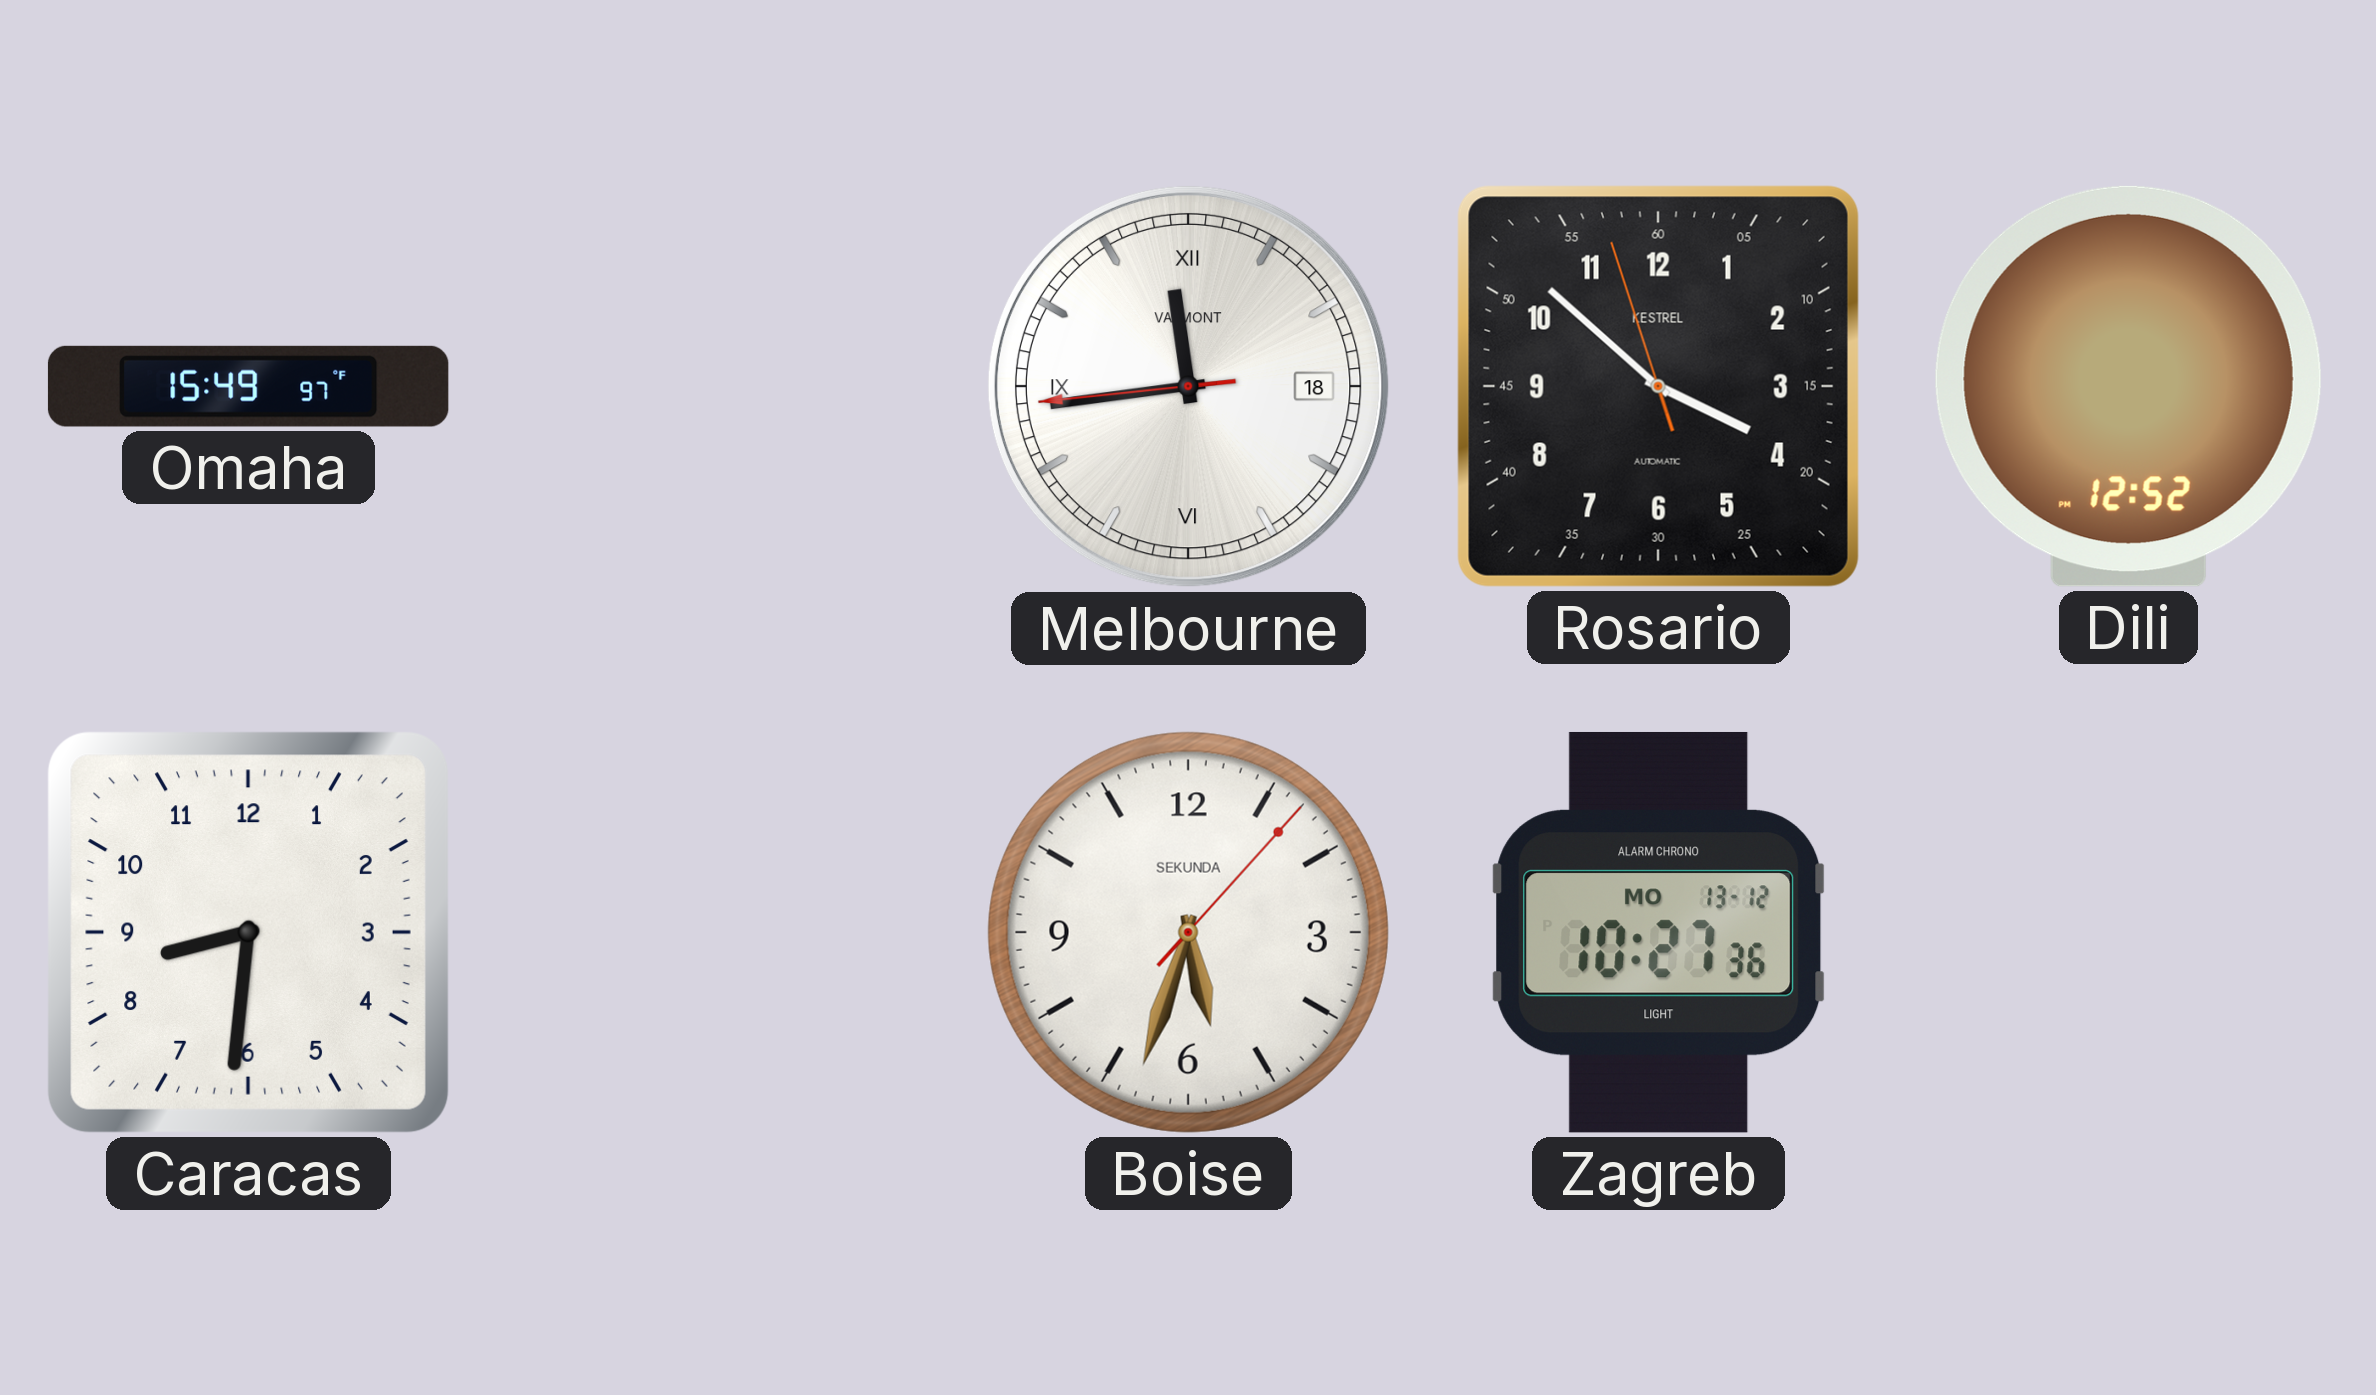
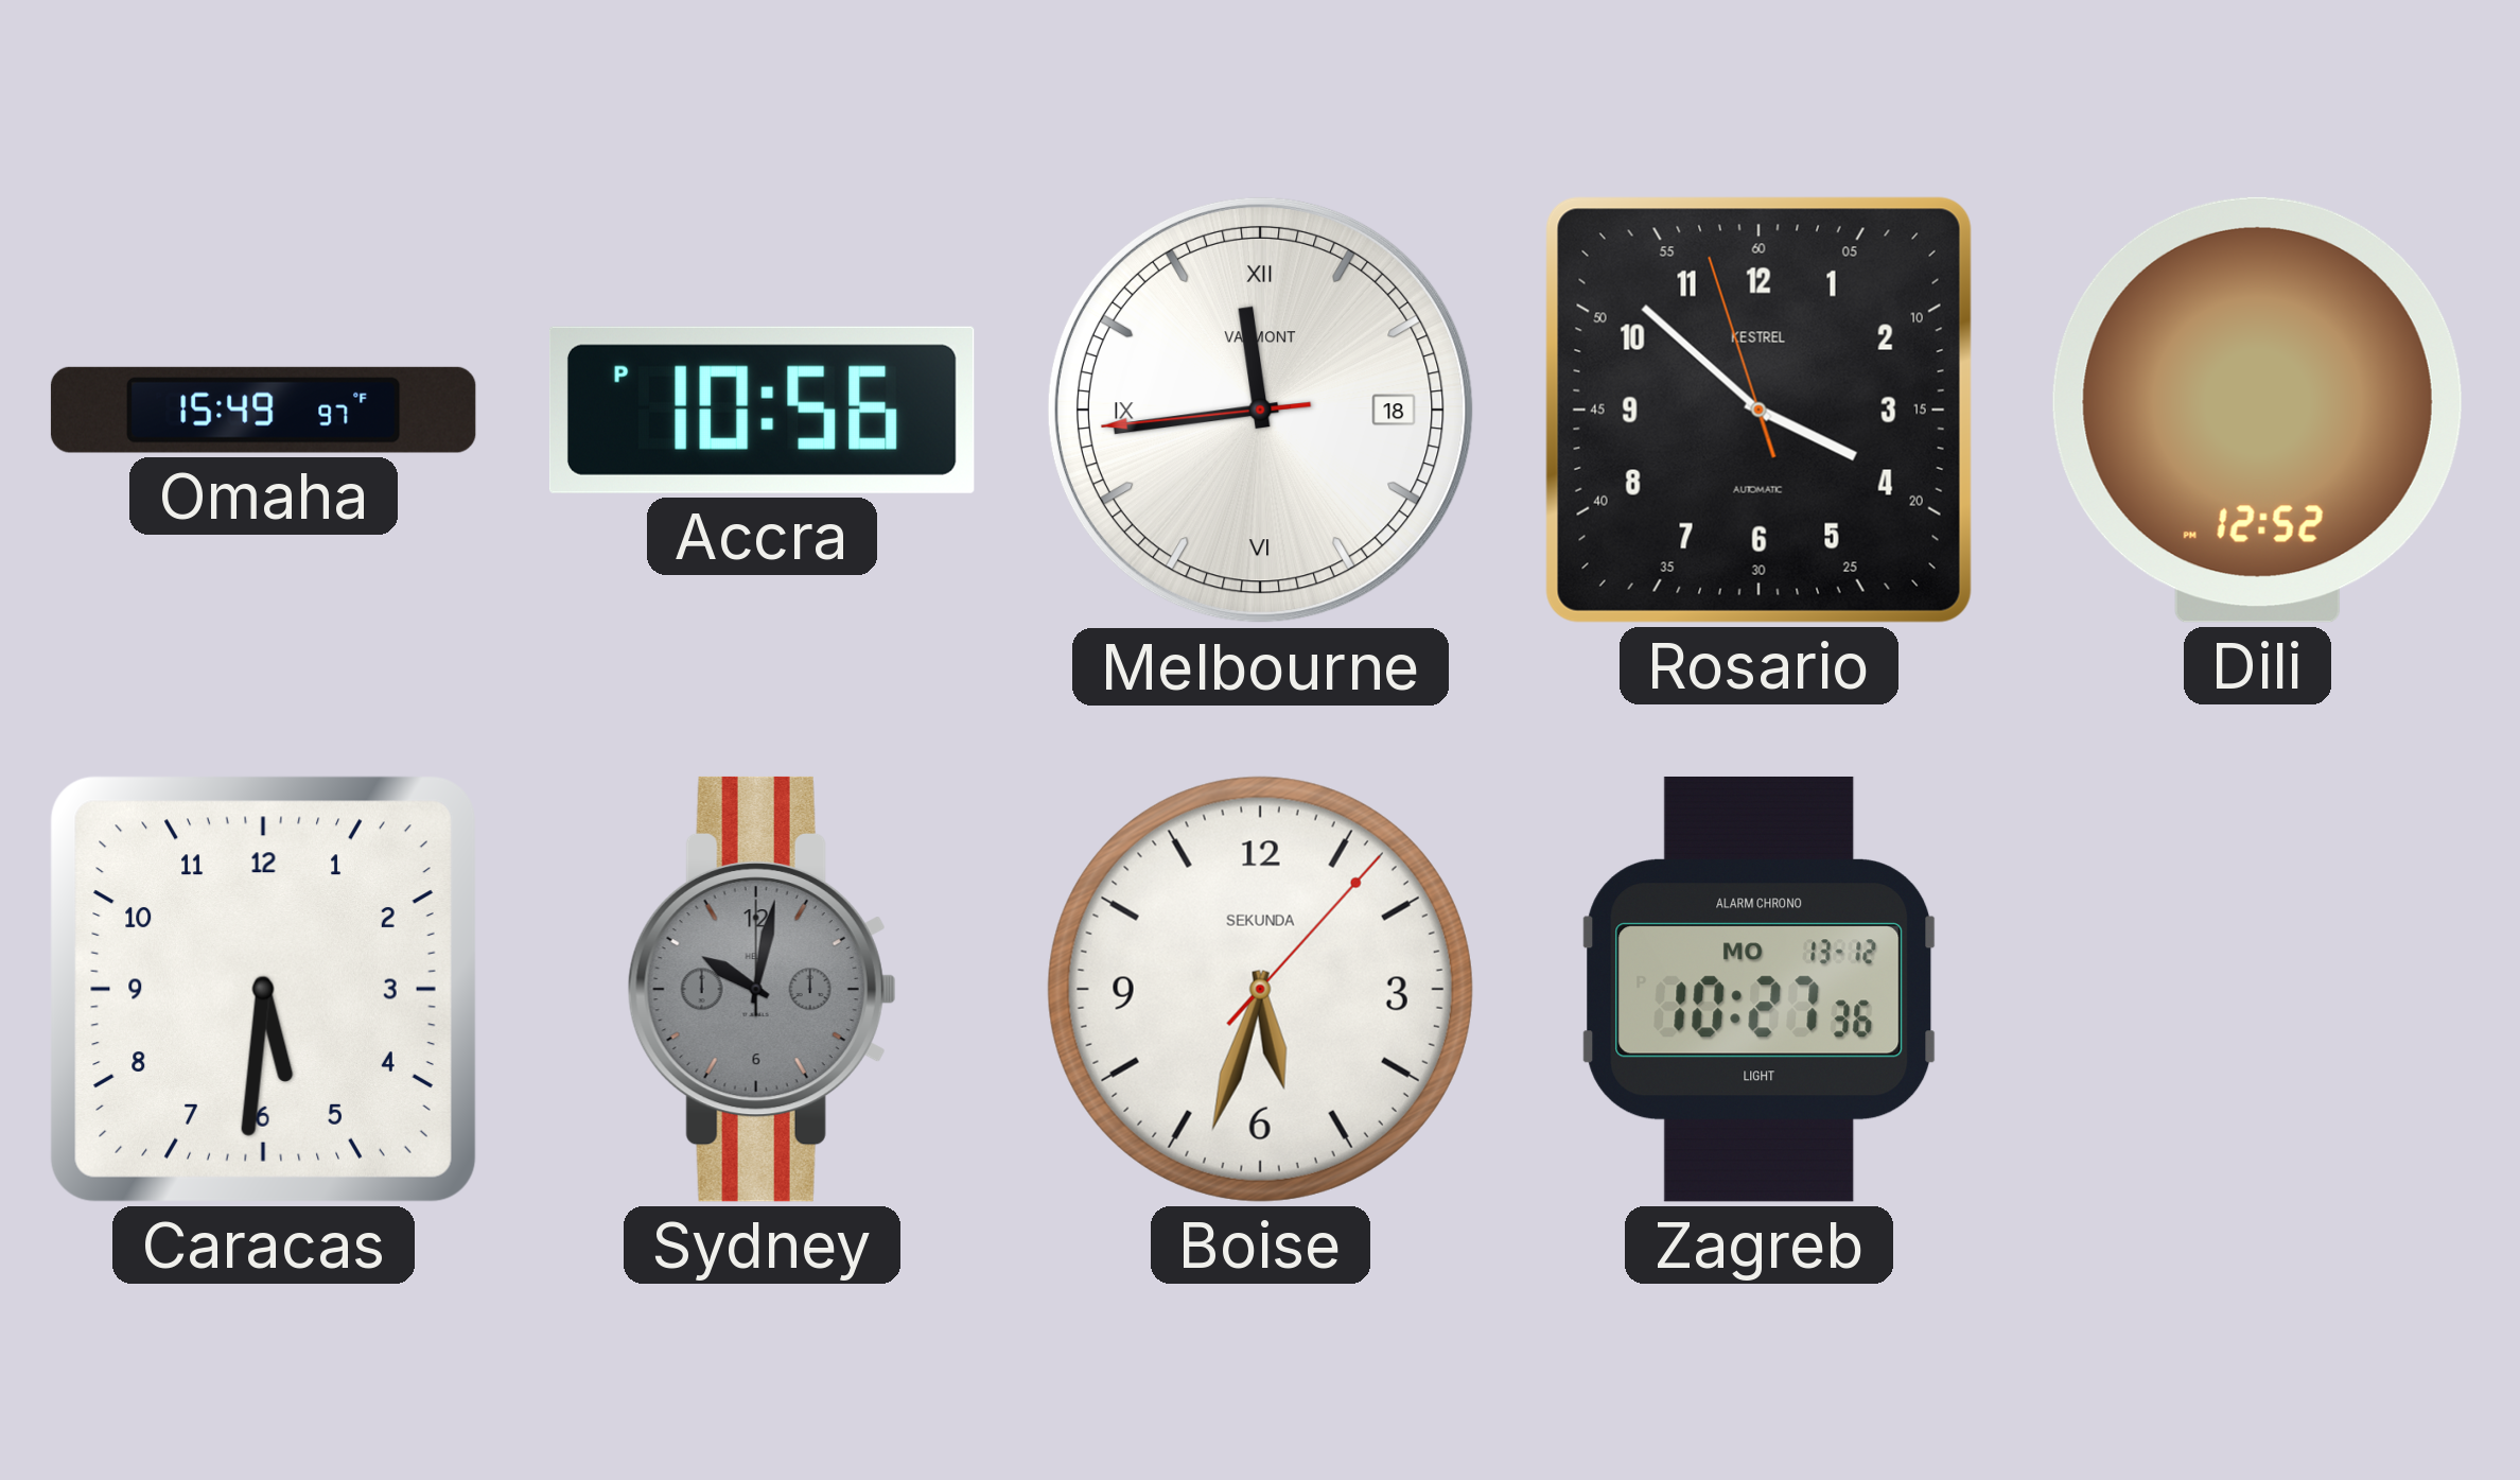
Accra: none -> 10:56
Caracas: 8:31 -> 5:31
Sydney: none -> 10:02
